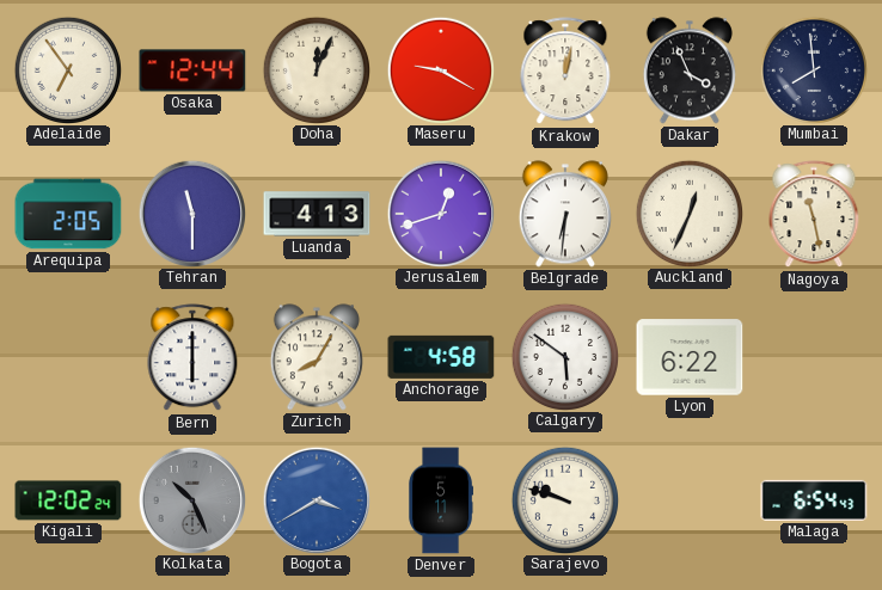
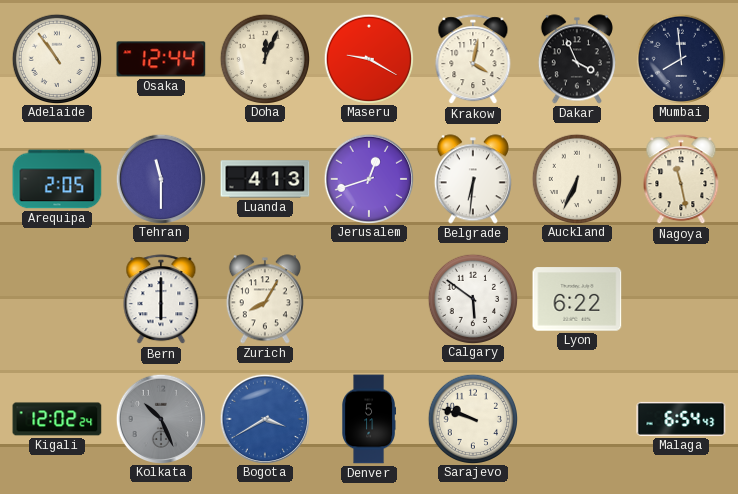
Adelaide: 6:54 -> 10:54
Krakow: 12:02 -> 4:02
Auckland: 12:34 -> 6:34
Anchorage: 4:58 -> none
